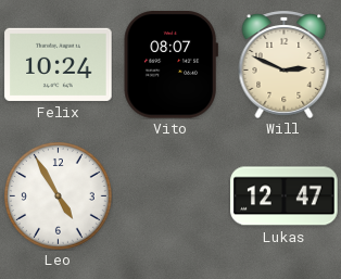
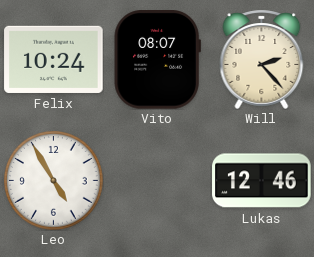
Will: 2:49 -> 2:23
Lukas: 12:47 -> 12:46
